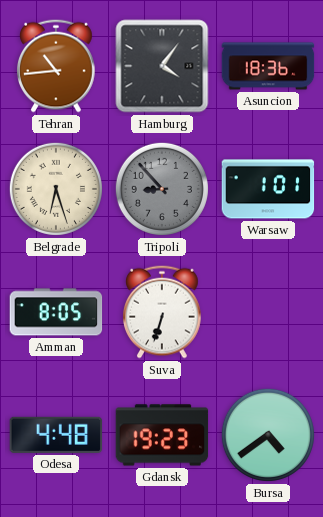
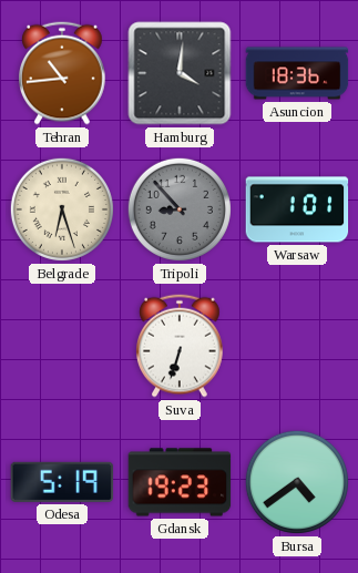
Hamburg: 4:06 -> 4:01
Amman: 8:05 -> none
Odesa: 4:48 -> 5:19
